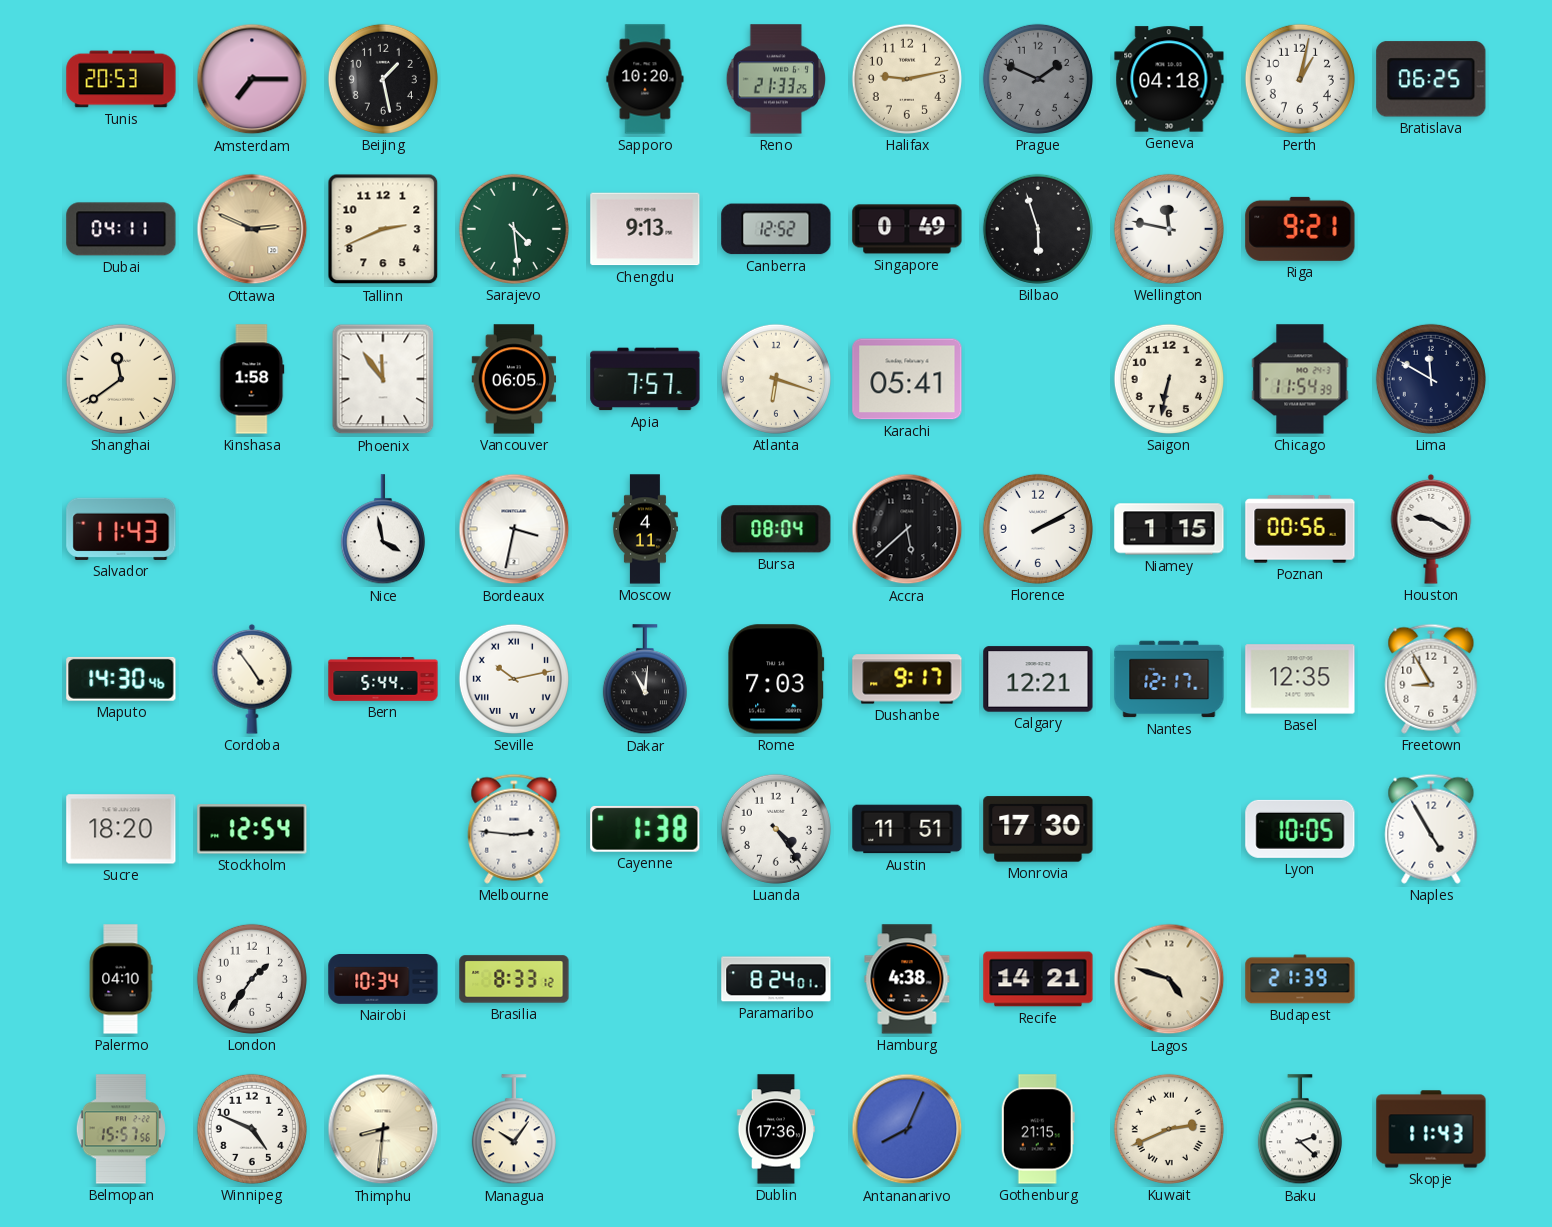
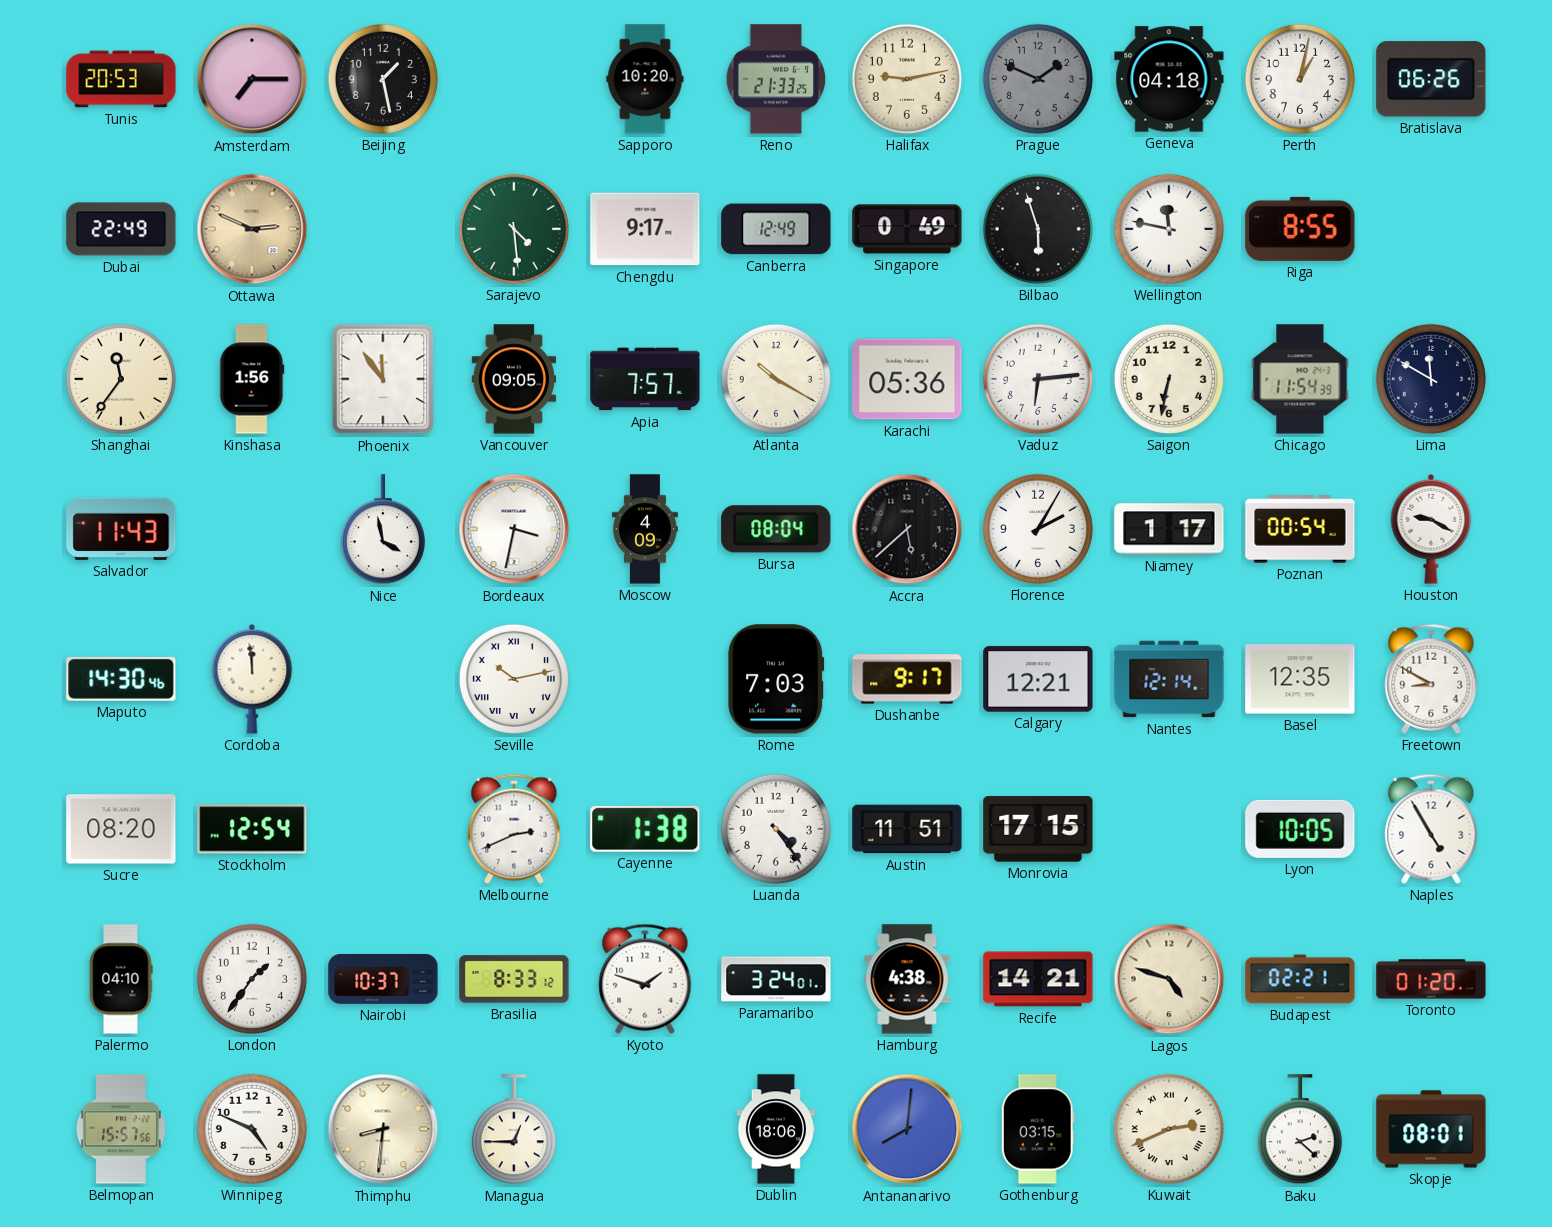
Bratislava: 06:25 -> 06:26
Dubai: 04:11 -> 22:49
Tallinn: 2:41 -> none
Chengdu: 9:13 -> 9:17
Canberra: 12:52 -> 12:49
Riga: 9:21 -> 8:55
Shanghai: 11:39 -> 11:36
Kinshasa: 1:58 -> 1:56
Vancouver: 06:05 -> 09:05
Atlanta: 6:18 -> 10:20
Karachi: 05:41 -> 05:36
Vaduz: none -> 6:14
Moscow: 4:11 -> 4:09
Florence: 2:10 -> 2:05
Niamey: 1:15 -> 1:17
Poznan: 00:56 -> 00:54
Cordoba: 4:54 -> 11:59
Bern: 5:44 -> none
Dakar: 11:01 -> none
Nantes: 12:17 -> 12:14
Freetown: 8:55 -> 8:50
Sucre: 18:20 -> 08:20
Melbourne: 2:46 -> 2:41
Monrovia: 17:30 -> 17:15
Nairobi: 10:34 -> 10:37
Kyoto: none -> 1:48
Paramaribo: 8:24 -> 3:24
Budapest: 21:39 -> 02:21
Toronto: none -> 01:20
Managua: 10:06 -> 12:45
Dublin: 17:36 -> 18:06
Antananarivo: 8:04 -> 8:01
Gothenburg: 21:15 -> 03:15
Skopje: 11:43 -> 08:01
